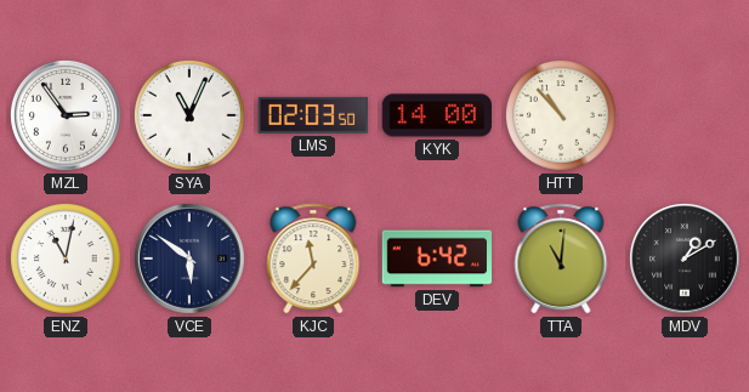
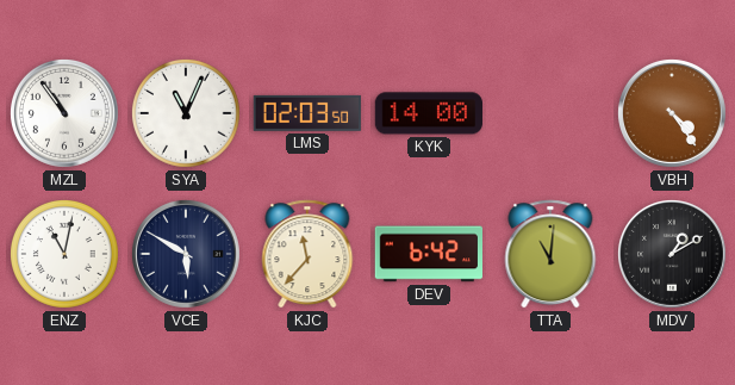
MZL: 2:54 -> 10:54
HTT: 10:53 -> none
VBH: none -> 4:24
VCE: 5:51 -> 5:50
